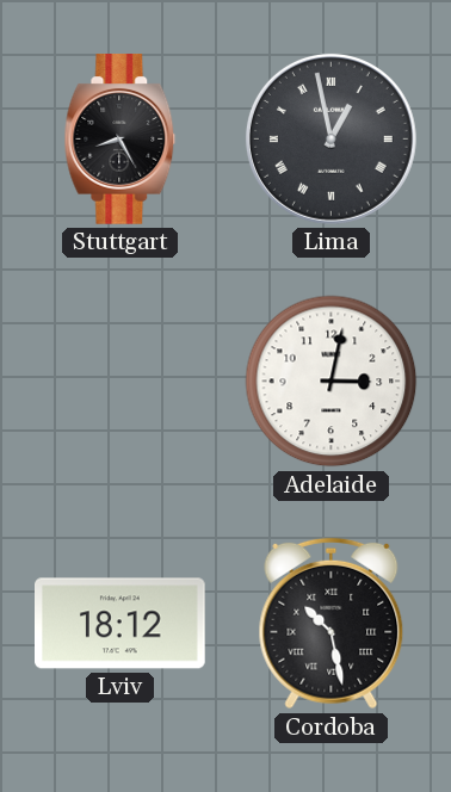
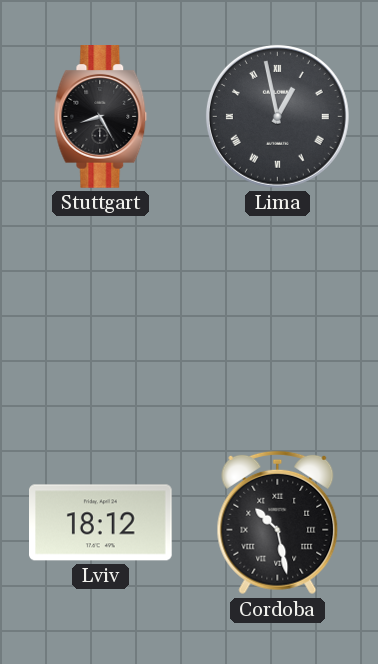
Adelaide: 3:02 -> none
